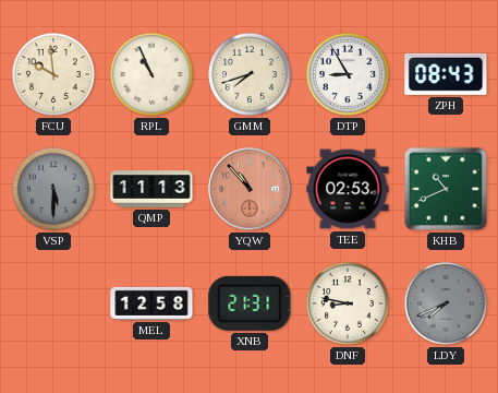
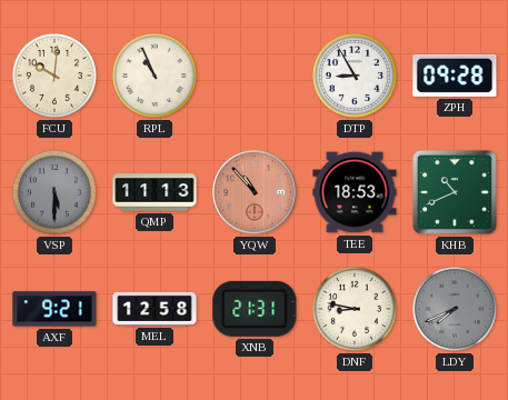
FCU: 9:59 -> 10:01
GMM: 7:42 -> none
ZPH: 08:43 -> 09:28
TEE: 02:53 -> 18:53
AXF: none -> 9:21
